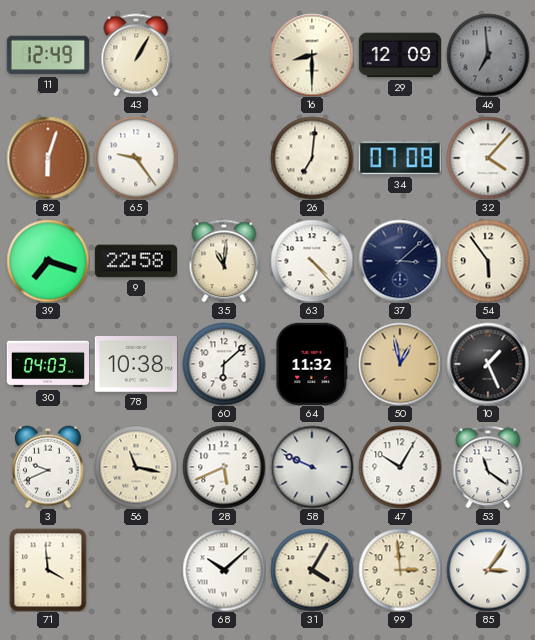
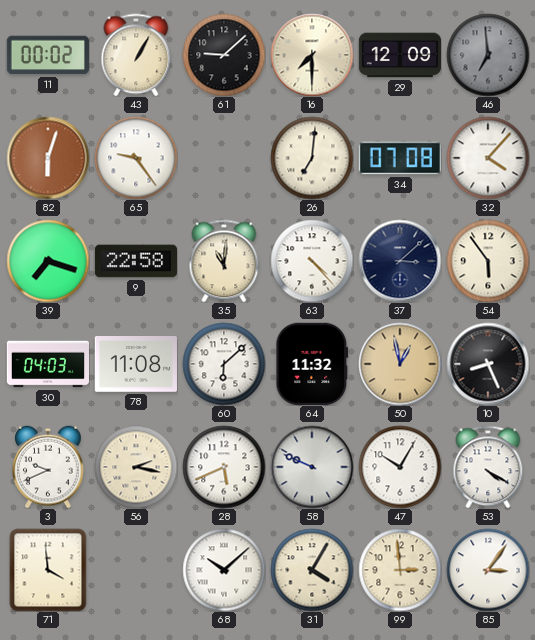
11: 12:49 -> 00:02
61: none -> 9:08
16: 8:30 -> 7:30
78: 10:38 -> 11:08
10: 1:26 -> 8:26
56: 11:17 -> 2:17
53: 11:21 -> 4:20
